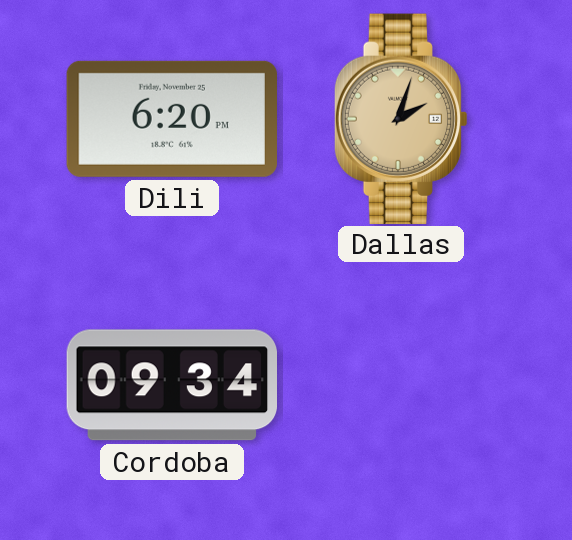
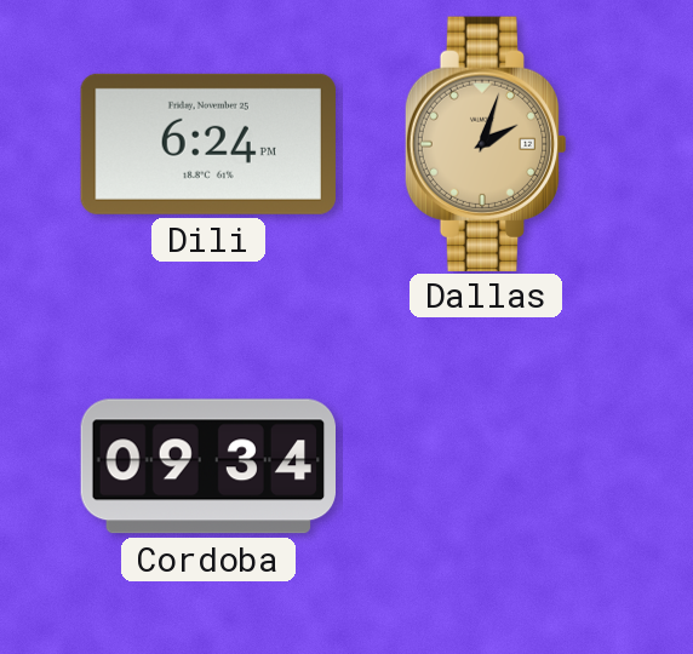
Dili: 6:20 -> 6:24
